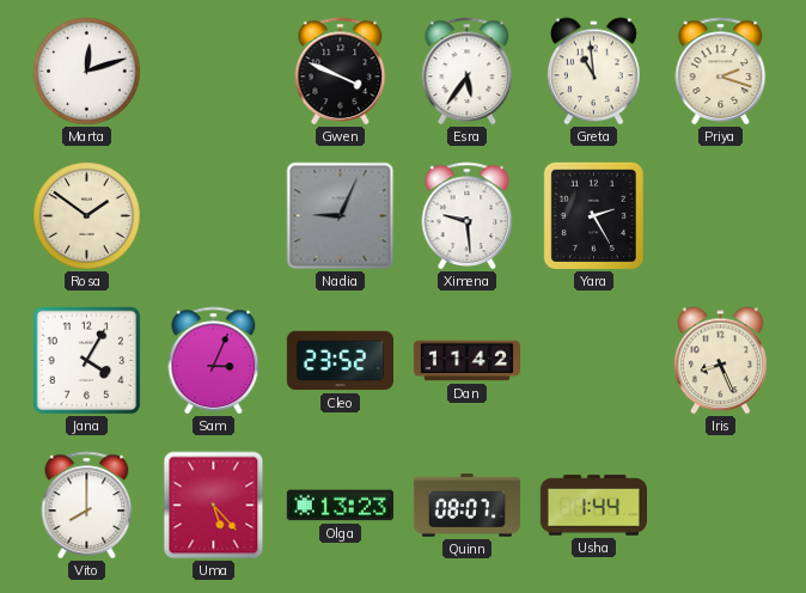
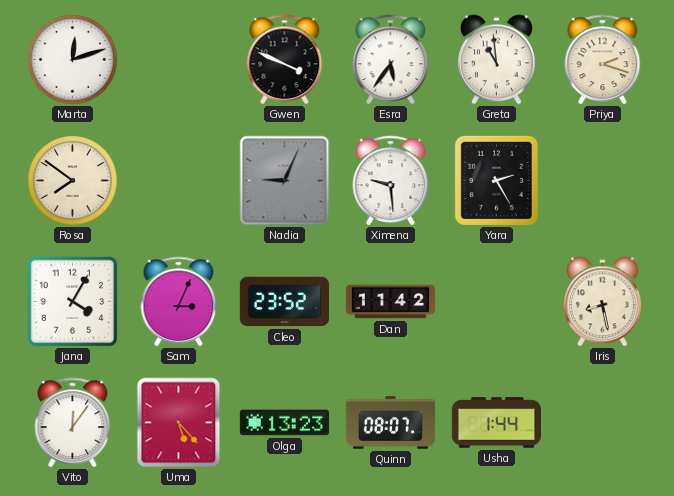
Rosa: 1:51 -> 7:51
Iris: 8:26 -> 8:28
Vito: 8:00 -> 12:06
